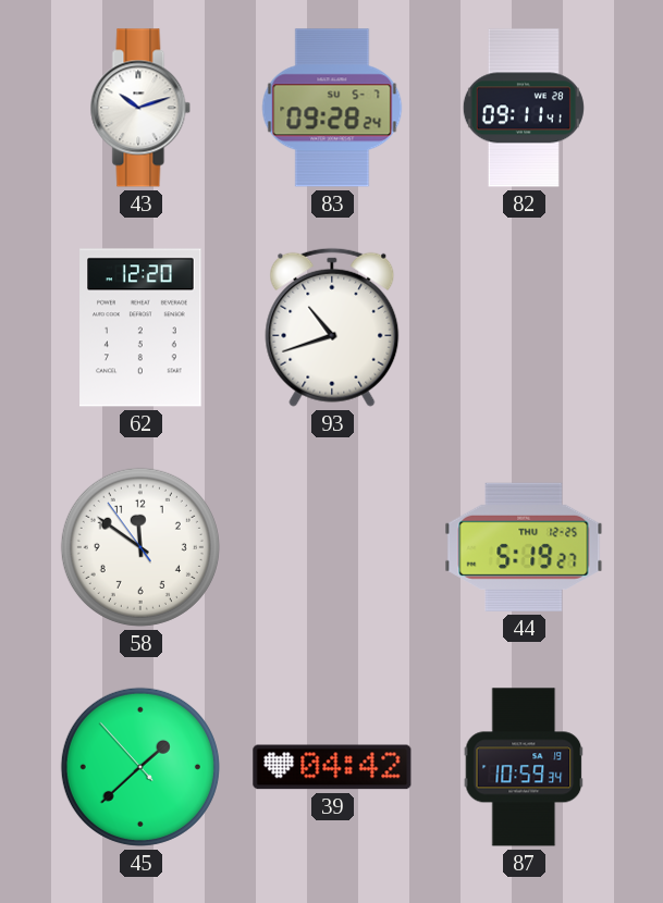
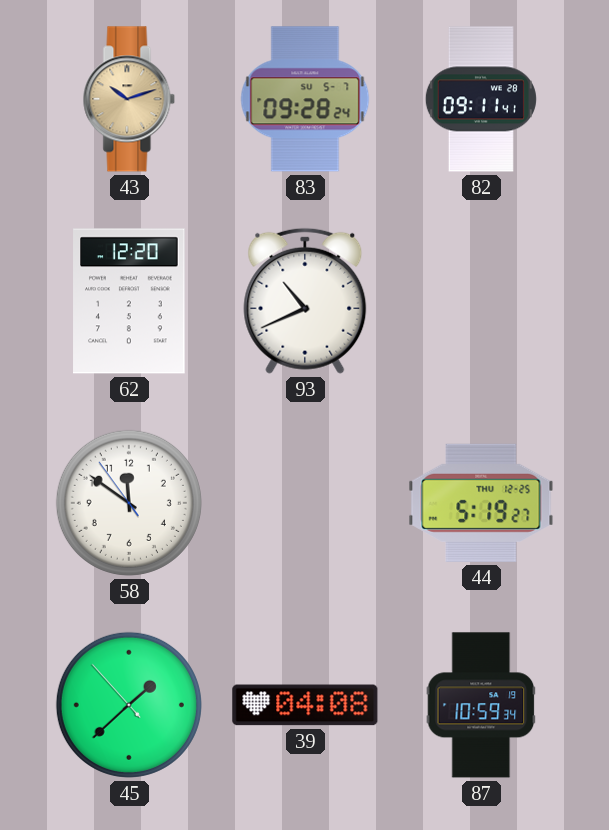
43 dial: white -> champagne
93: 10:42 -> 10:41
39: 04:42 -> 04:08
